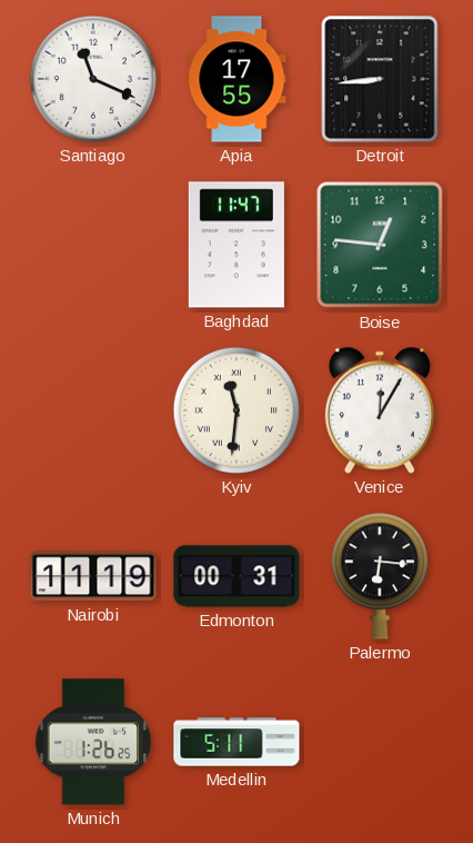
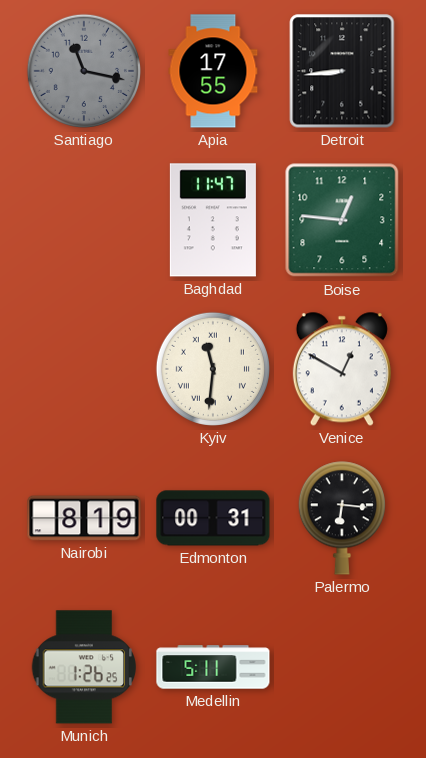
Santiago: 11:19 -> 11:17
Santiago dial: white -> grey
Venice: 12:05 -> 12:50
Nairobi: 11:19 -> 8:19
